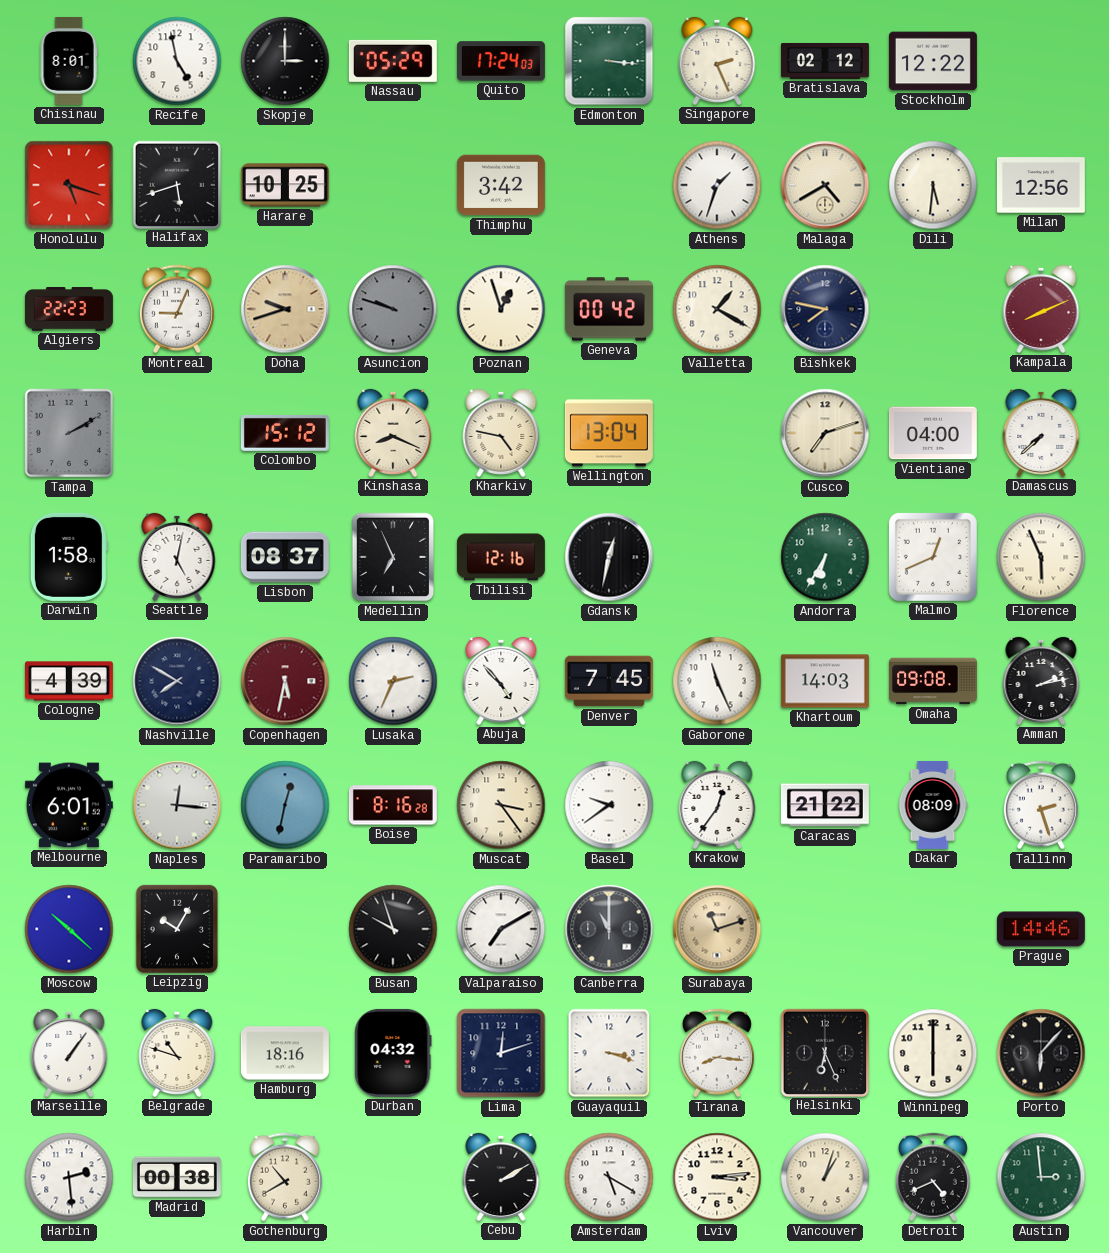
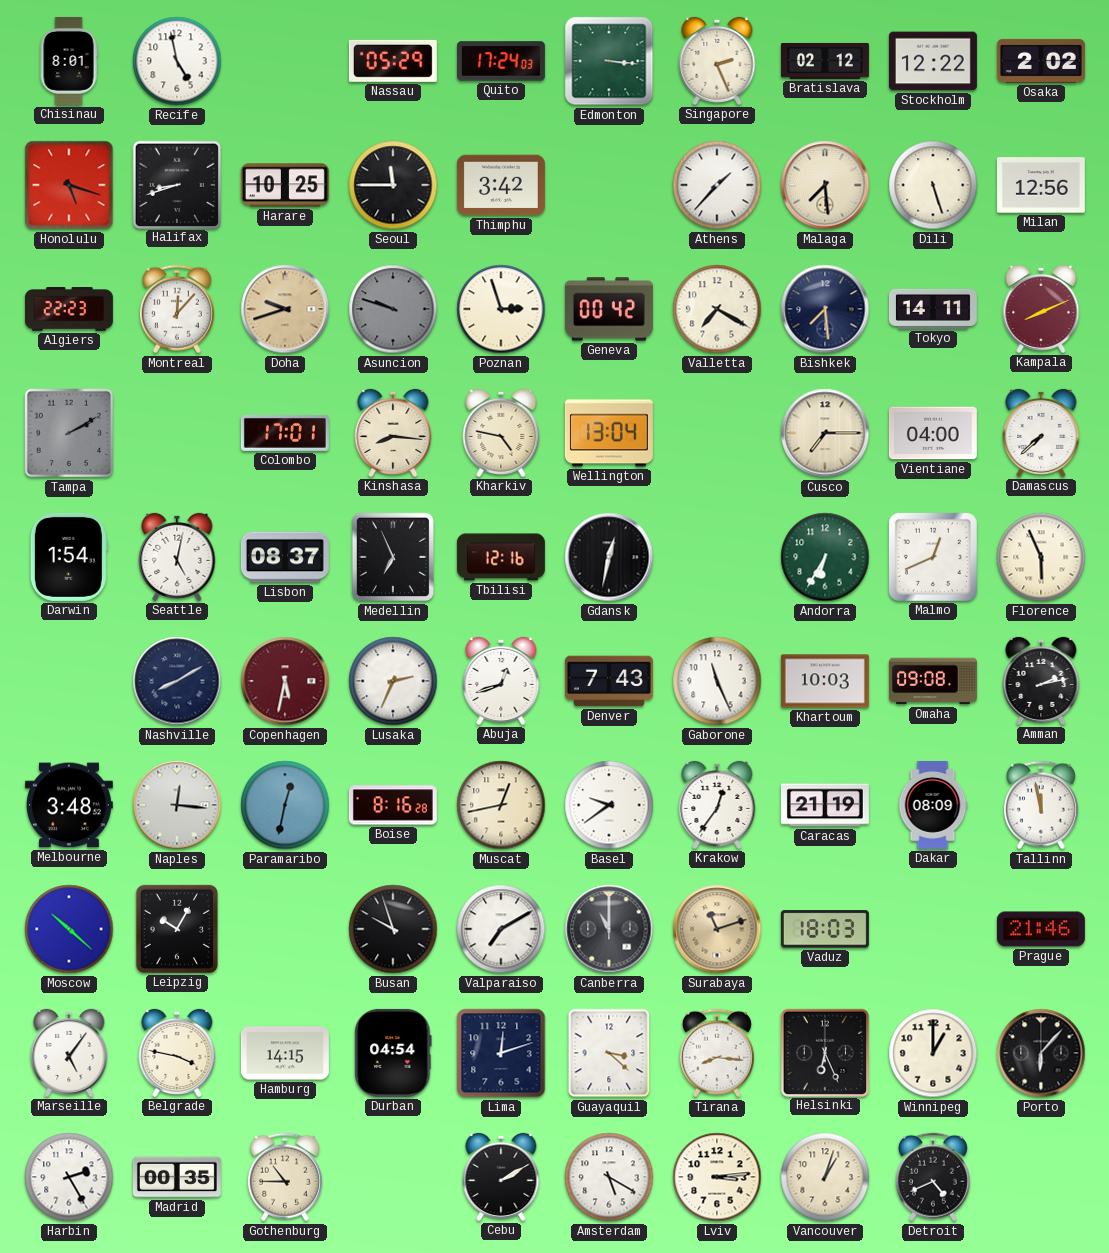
Skopje: 3:00 -> none
Osaka: none -> 2:02
Halifax: 5:42 -> 8:42
Seoul: none -> 11:45
Athens: 1:33 -> 1:37
Malaga: 4:40 -> 7:29
Dili: 5:31 -> 5:27
Montreal: 9:04 -> 12:07
Poznan: 12:57 -> 2:57
Valletta: 1:20 -> 7:20
Bishkek: 7:47 -> 7:29
Tokyo: none -> 14:11
Colombo: 15:12 -> 17:01
Kinshasa: 8:19 -> 8:16
Cusco: 7:12 -> 7:15
Darwin: 1:58 -> 1:54
Cologne: 4:39 -> none
Nashville: 7:50 -> 8:10
Abuja: 4:53 -> 12:42
Denver: 7:45 -> 7:43
Khartoum: 14:03 -> 10:03
Melbourne: 6:01 -> 3:48
Muscat: 3:24 -> 12:43
Caracas: 21:22 -> 21:19
Tallinn: 2:27 -> 11:58
Vaduz: none -> 18:03
Prague: 14:46 -> 21:46
Marseille: 1:06 -> 5:06
Belgrade: 10:48 -> 3:47
Hamburg: 18:16 -> 14:15
Durban: 04:32 -> 04:54
Guayaquil: 3:18 -> 3:22
Winnipeg: 6:00 -> 1:00
Harbin: 2:29 -> 2:25
Madrid: 00:38 -> 00:35
Gothenburg: 10:40 -> 10:45
Austin: 2:59 -> none
